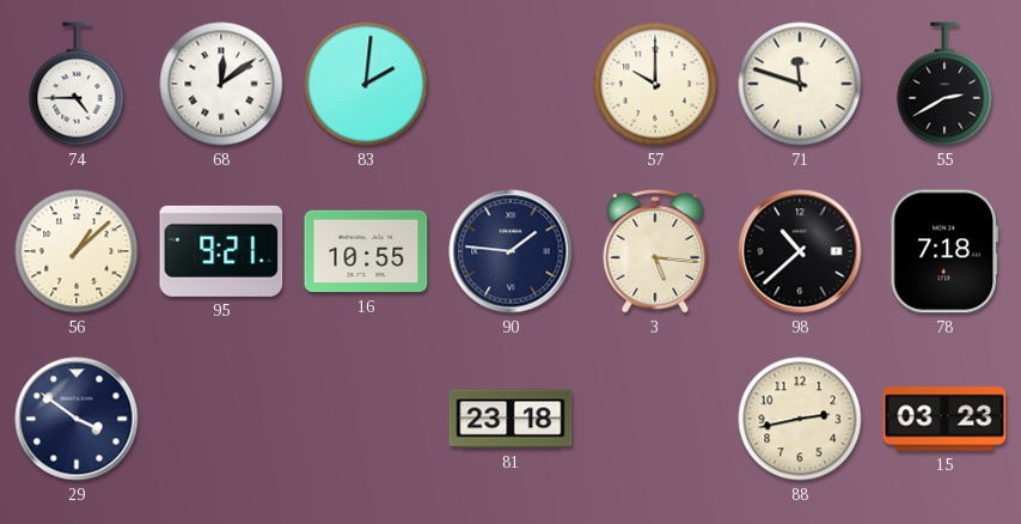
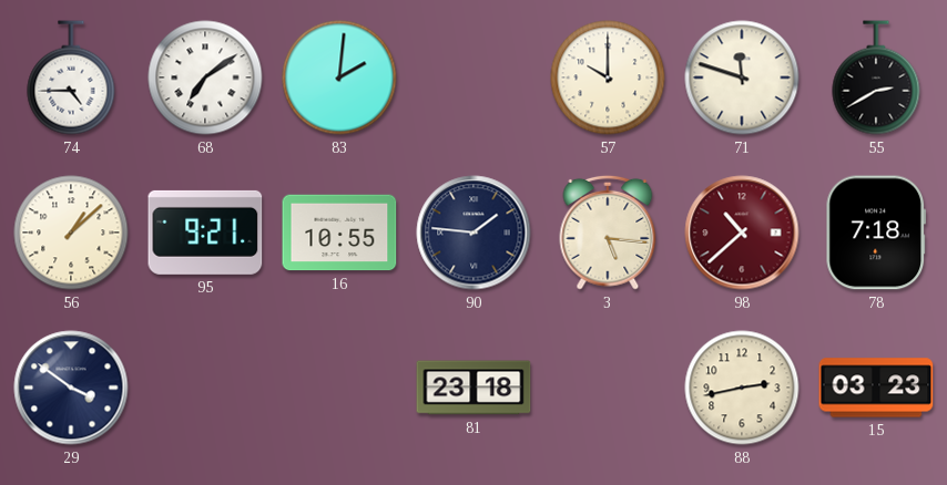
68: 12:09 -> 7:09
98 dial: black -> burgundy
